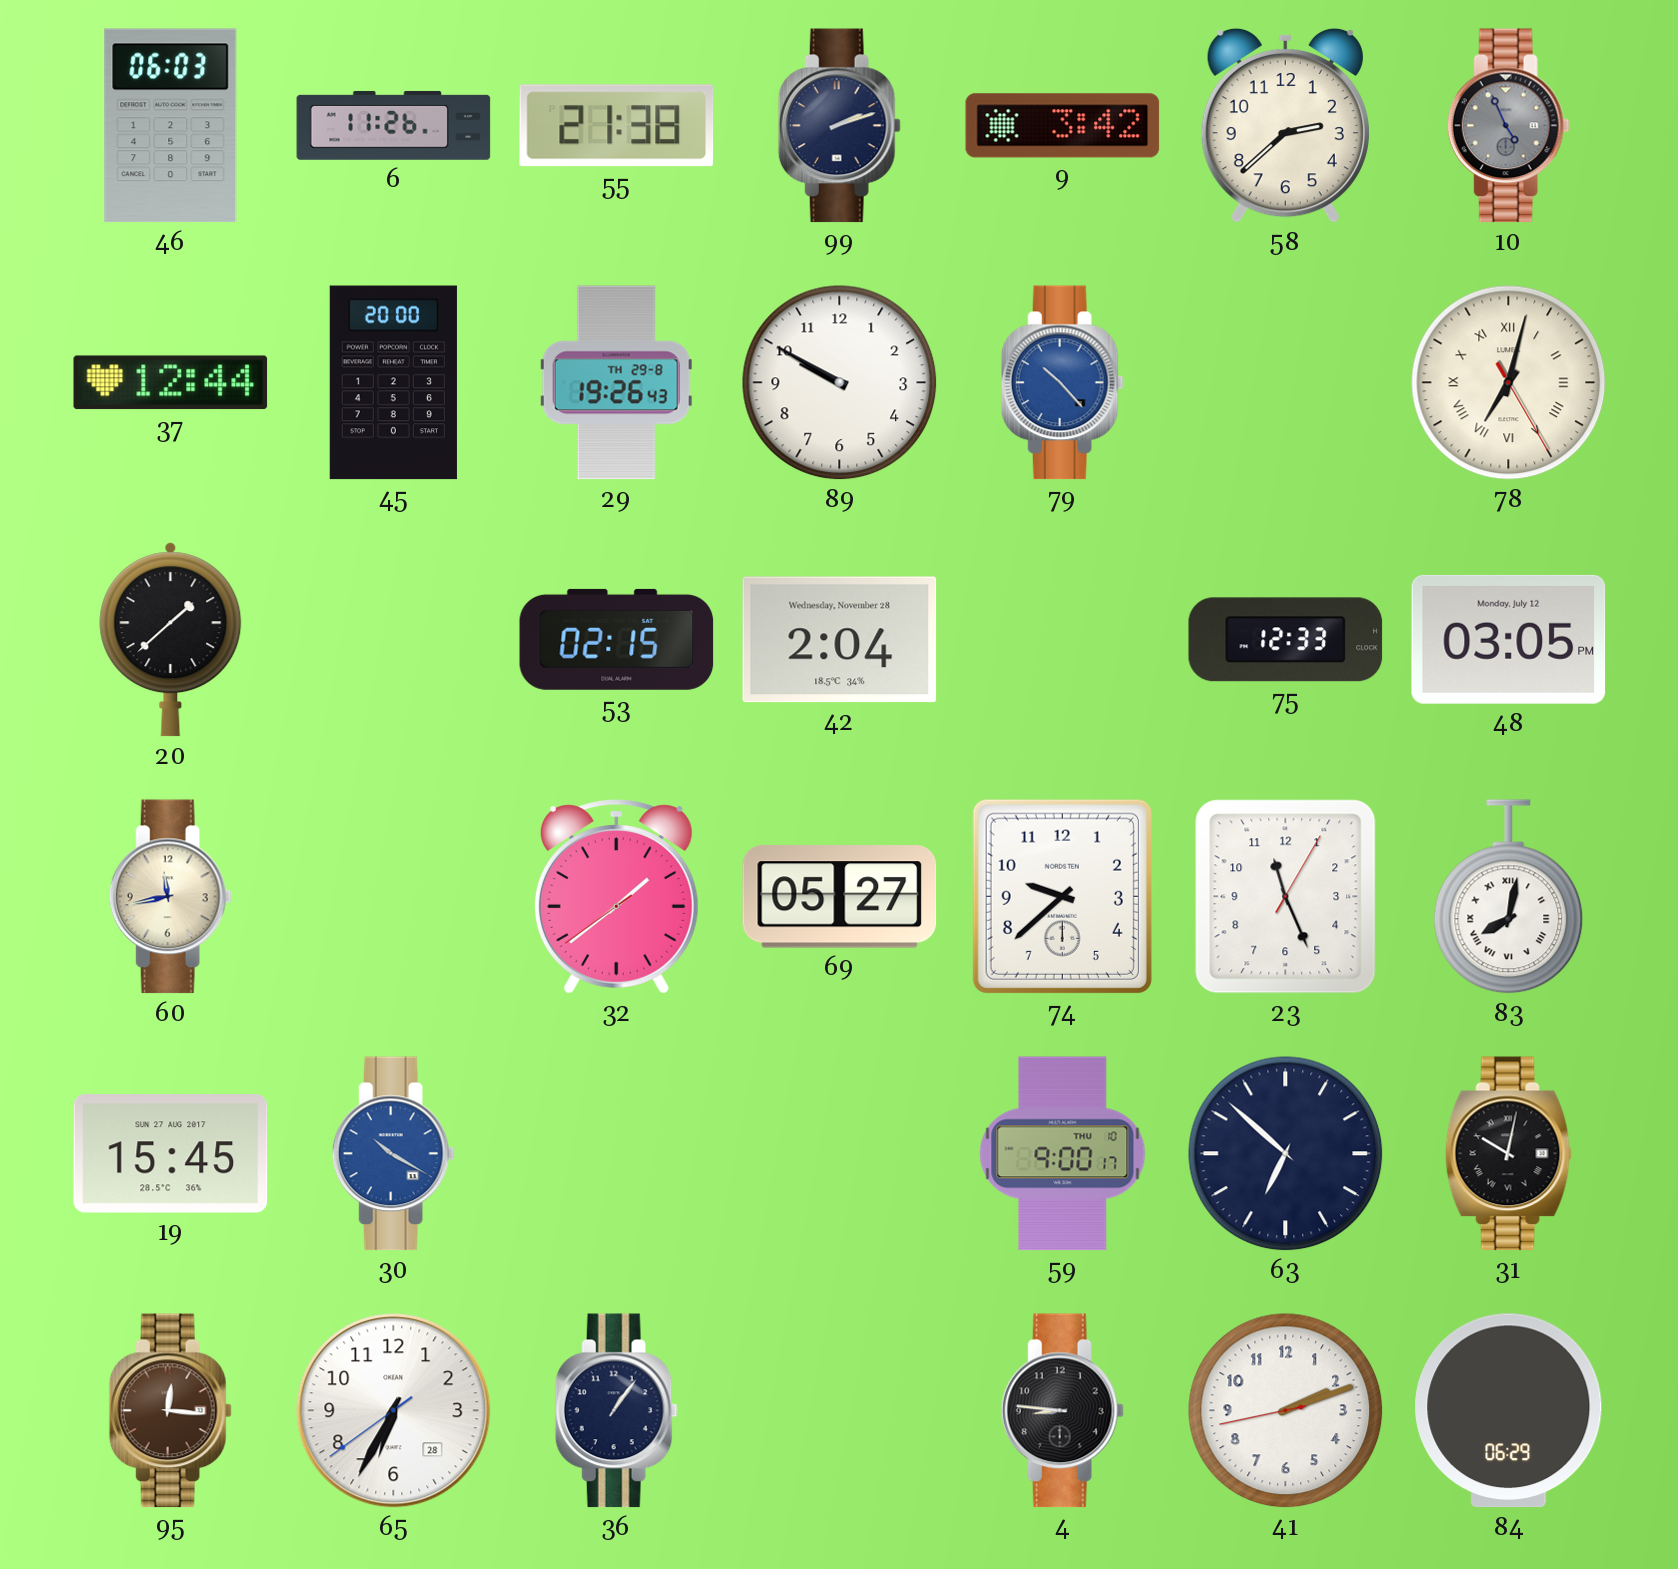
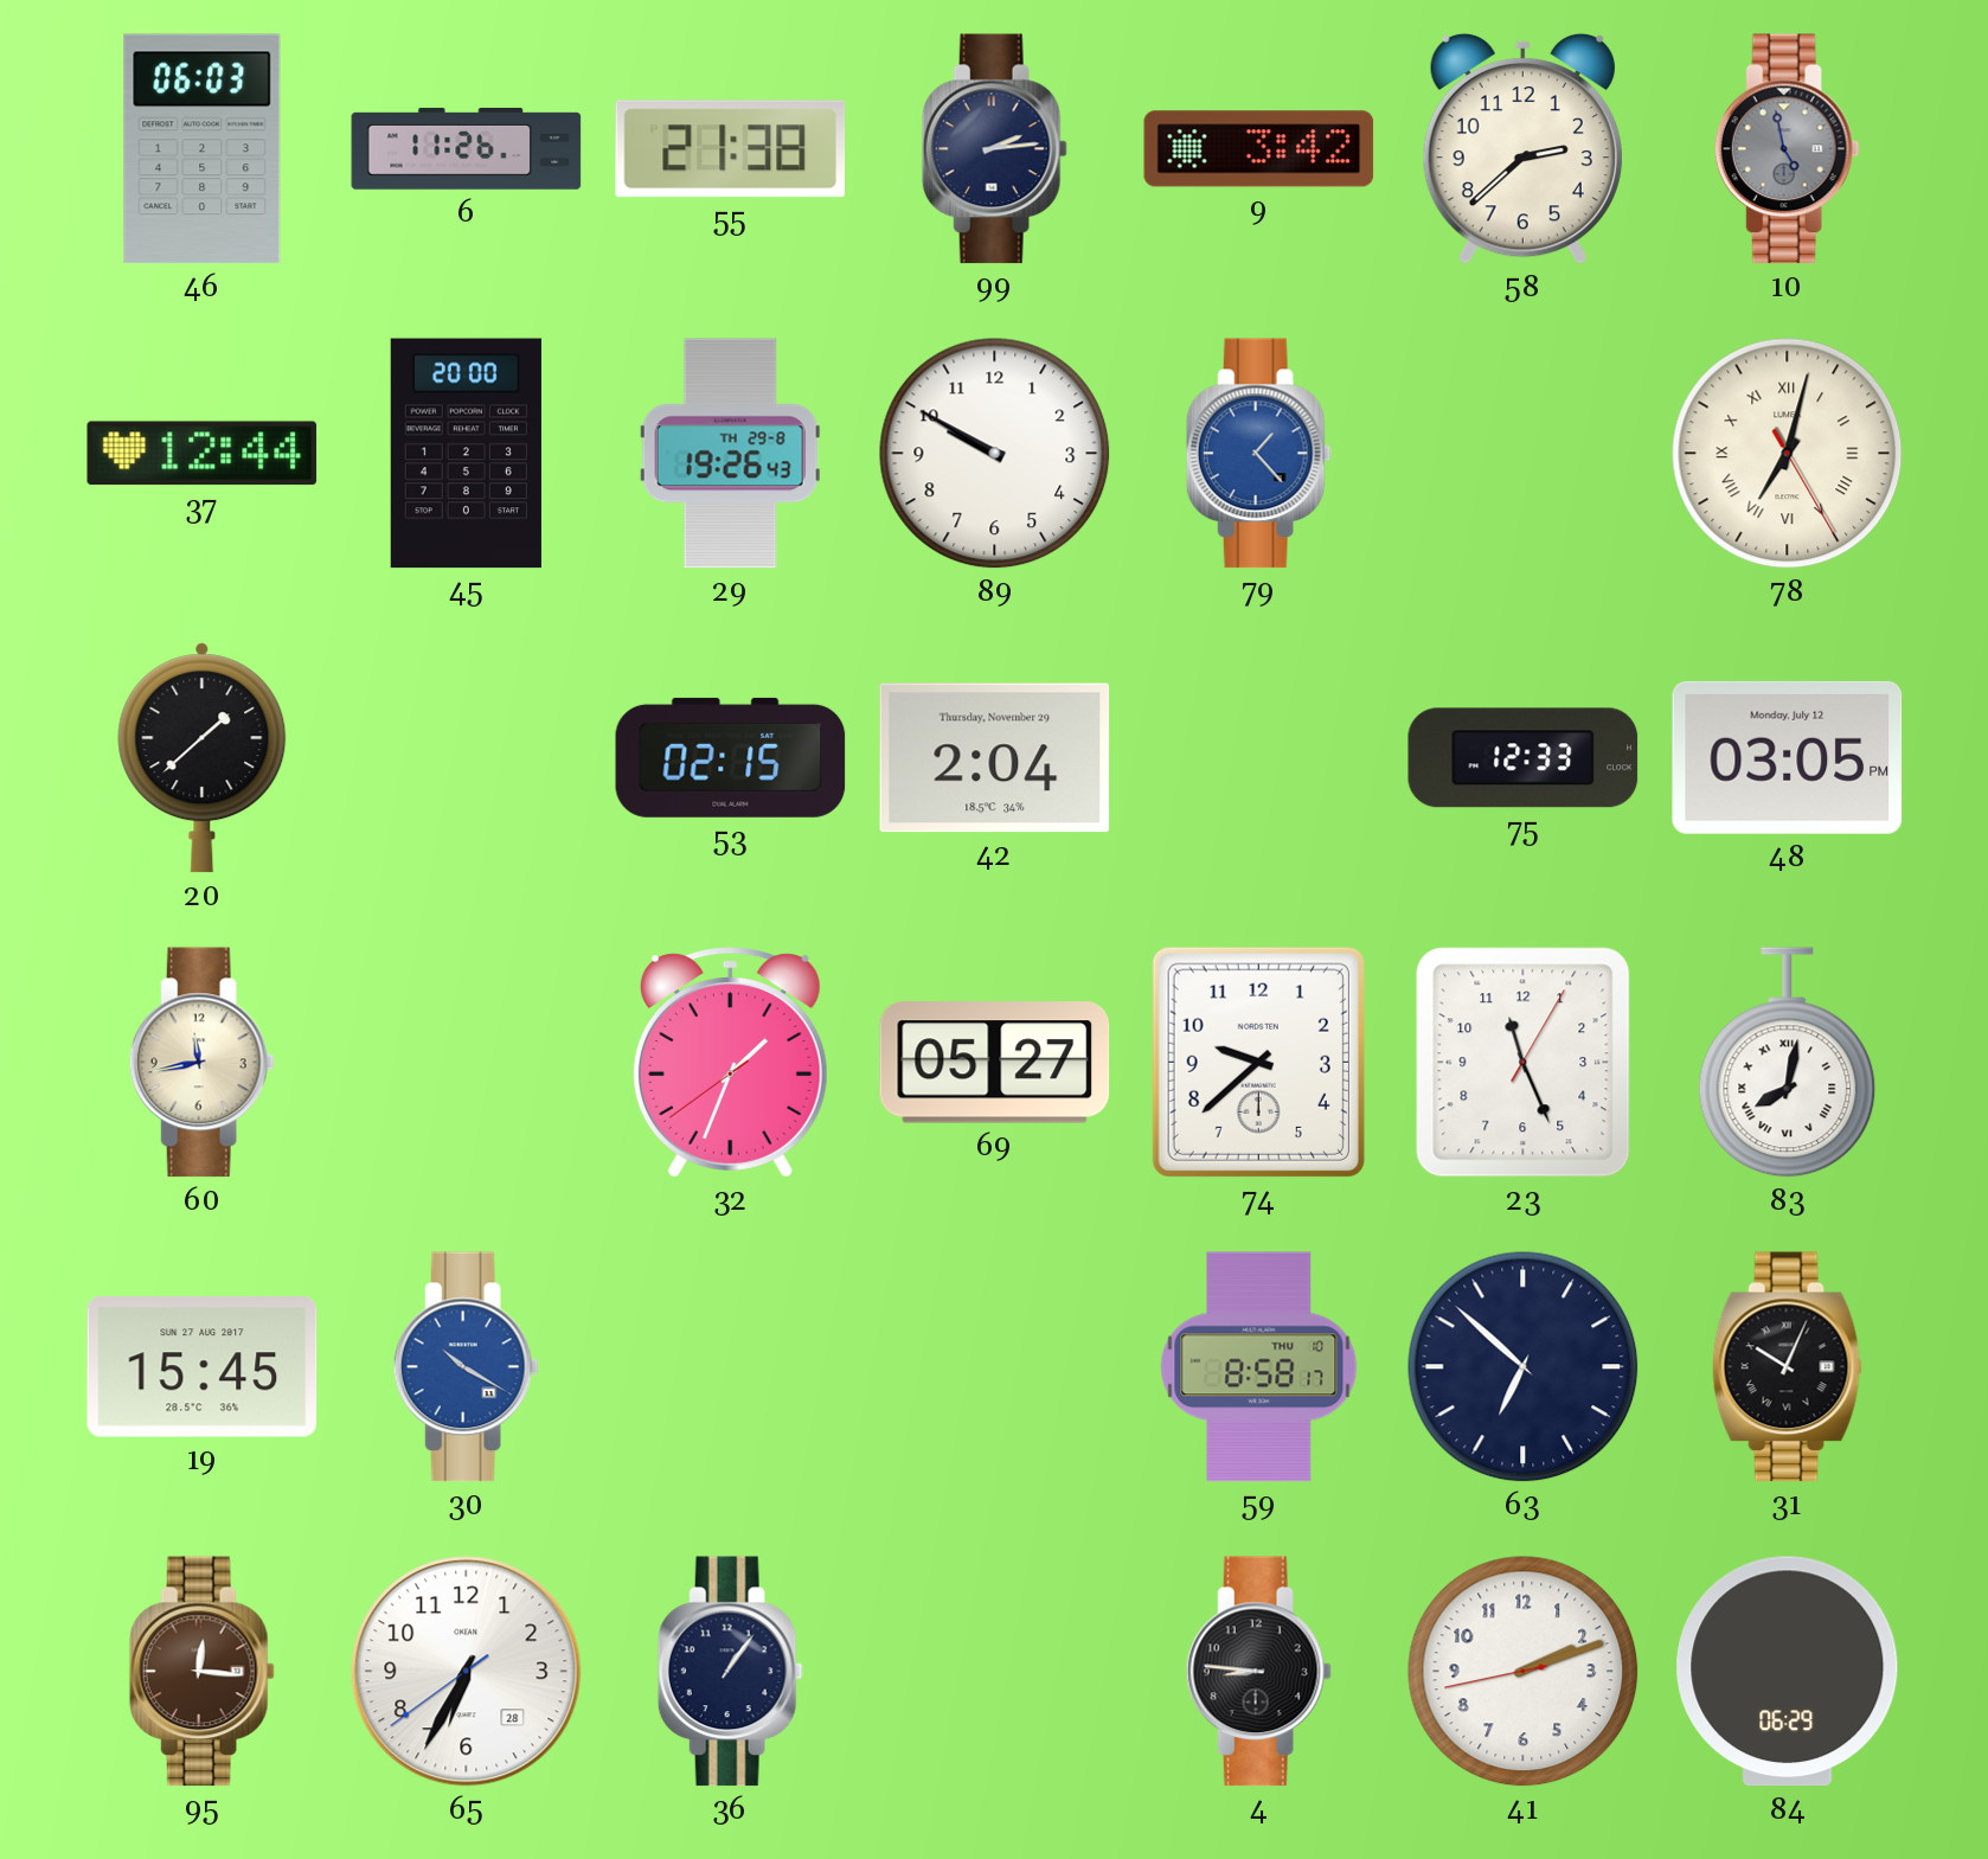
99: 2:12 -> 2:14
10: 4:56 -> 4:58
79: 10:23 -> 1:23
42 date: Wednesday, November 28 -> Thursday, November 29
32: 1:38 -> 1:33
59: 9:00 -> 8:58
31: 10:02 -> 10:04
